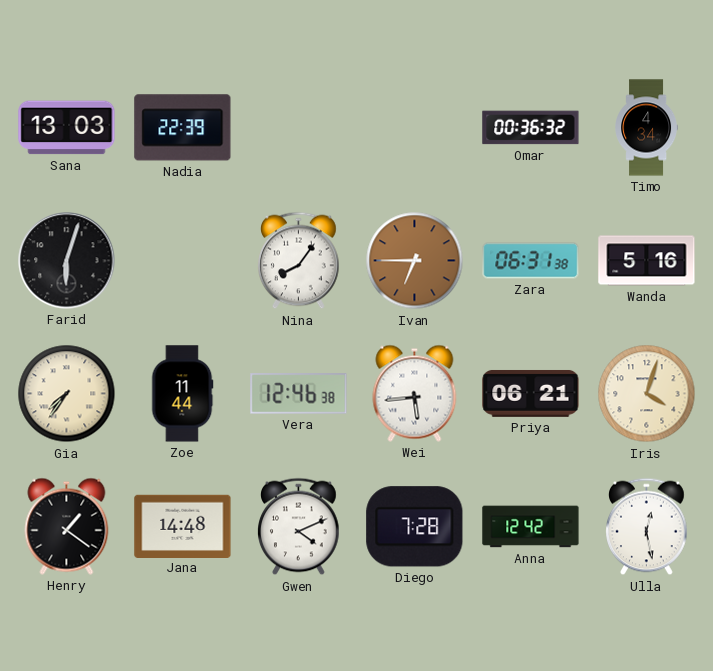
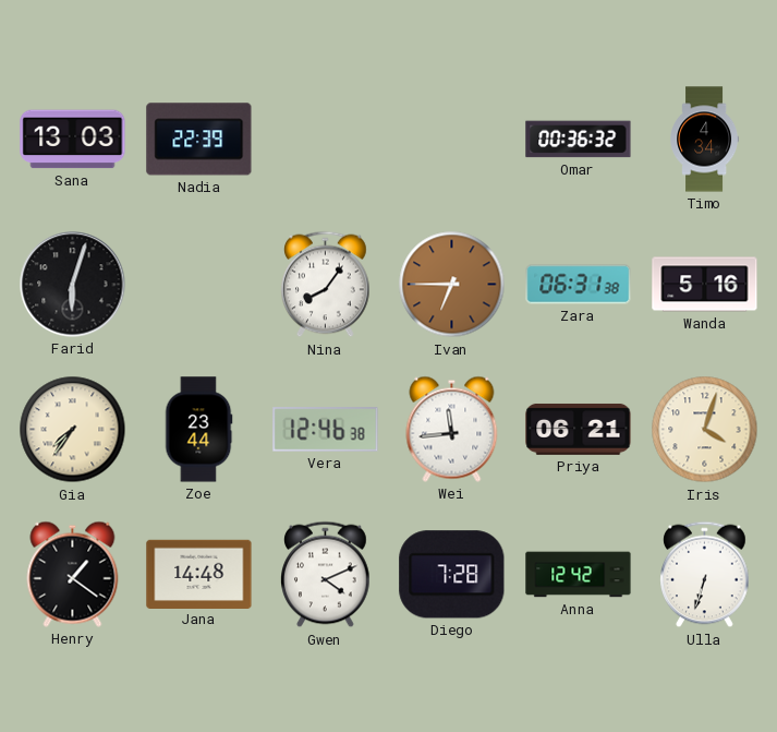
Zoe: 11:44 -> 23:44
Wei: 5:44 -> 11:44
Ulla: 12:28 -> 6:33
